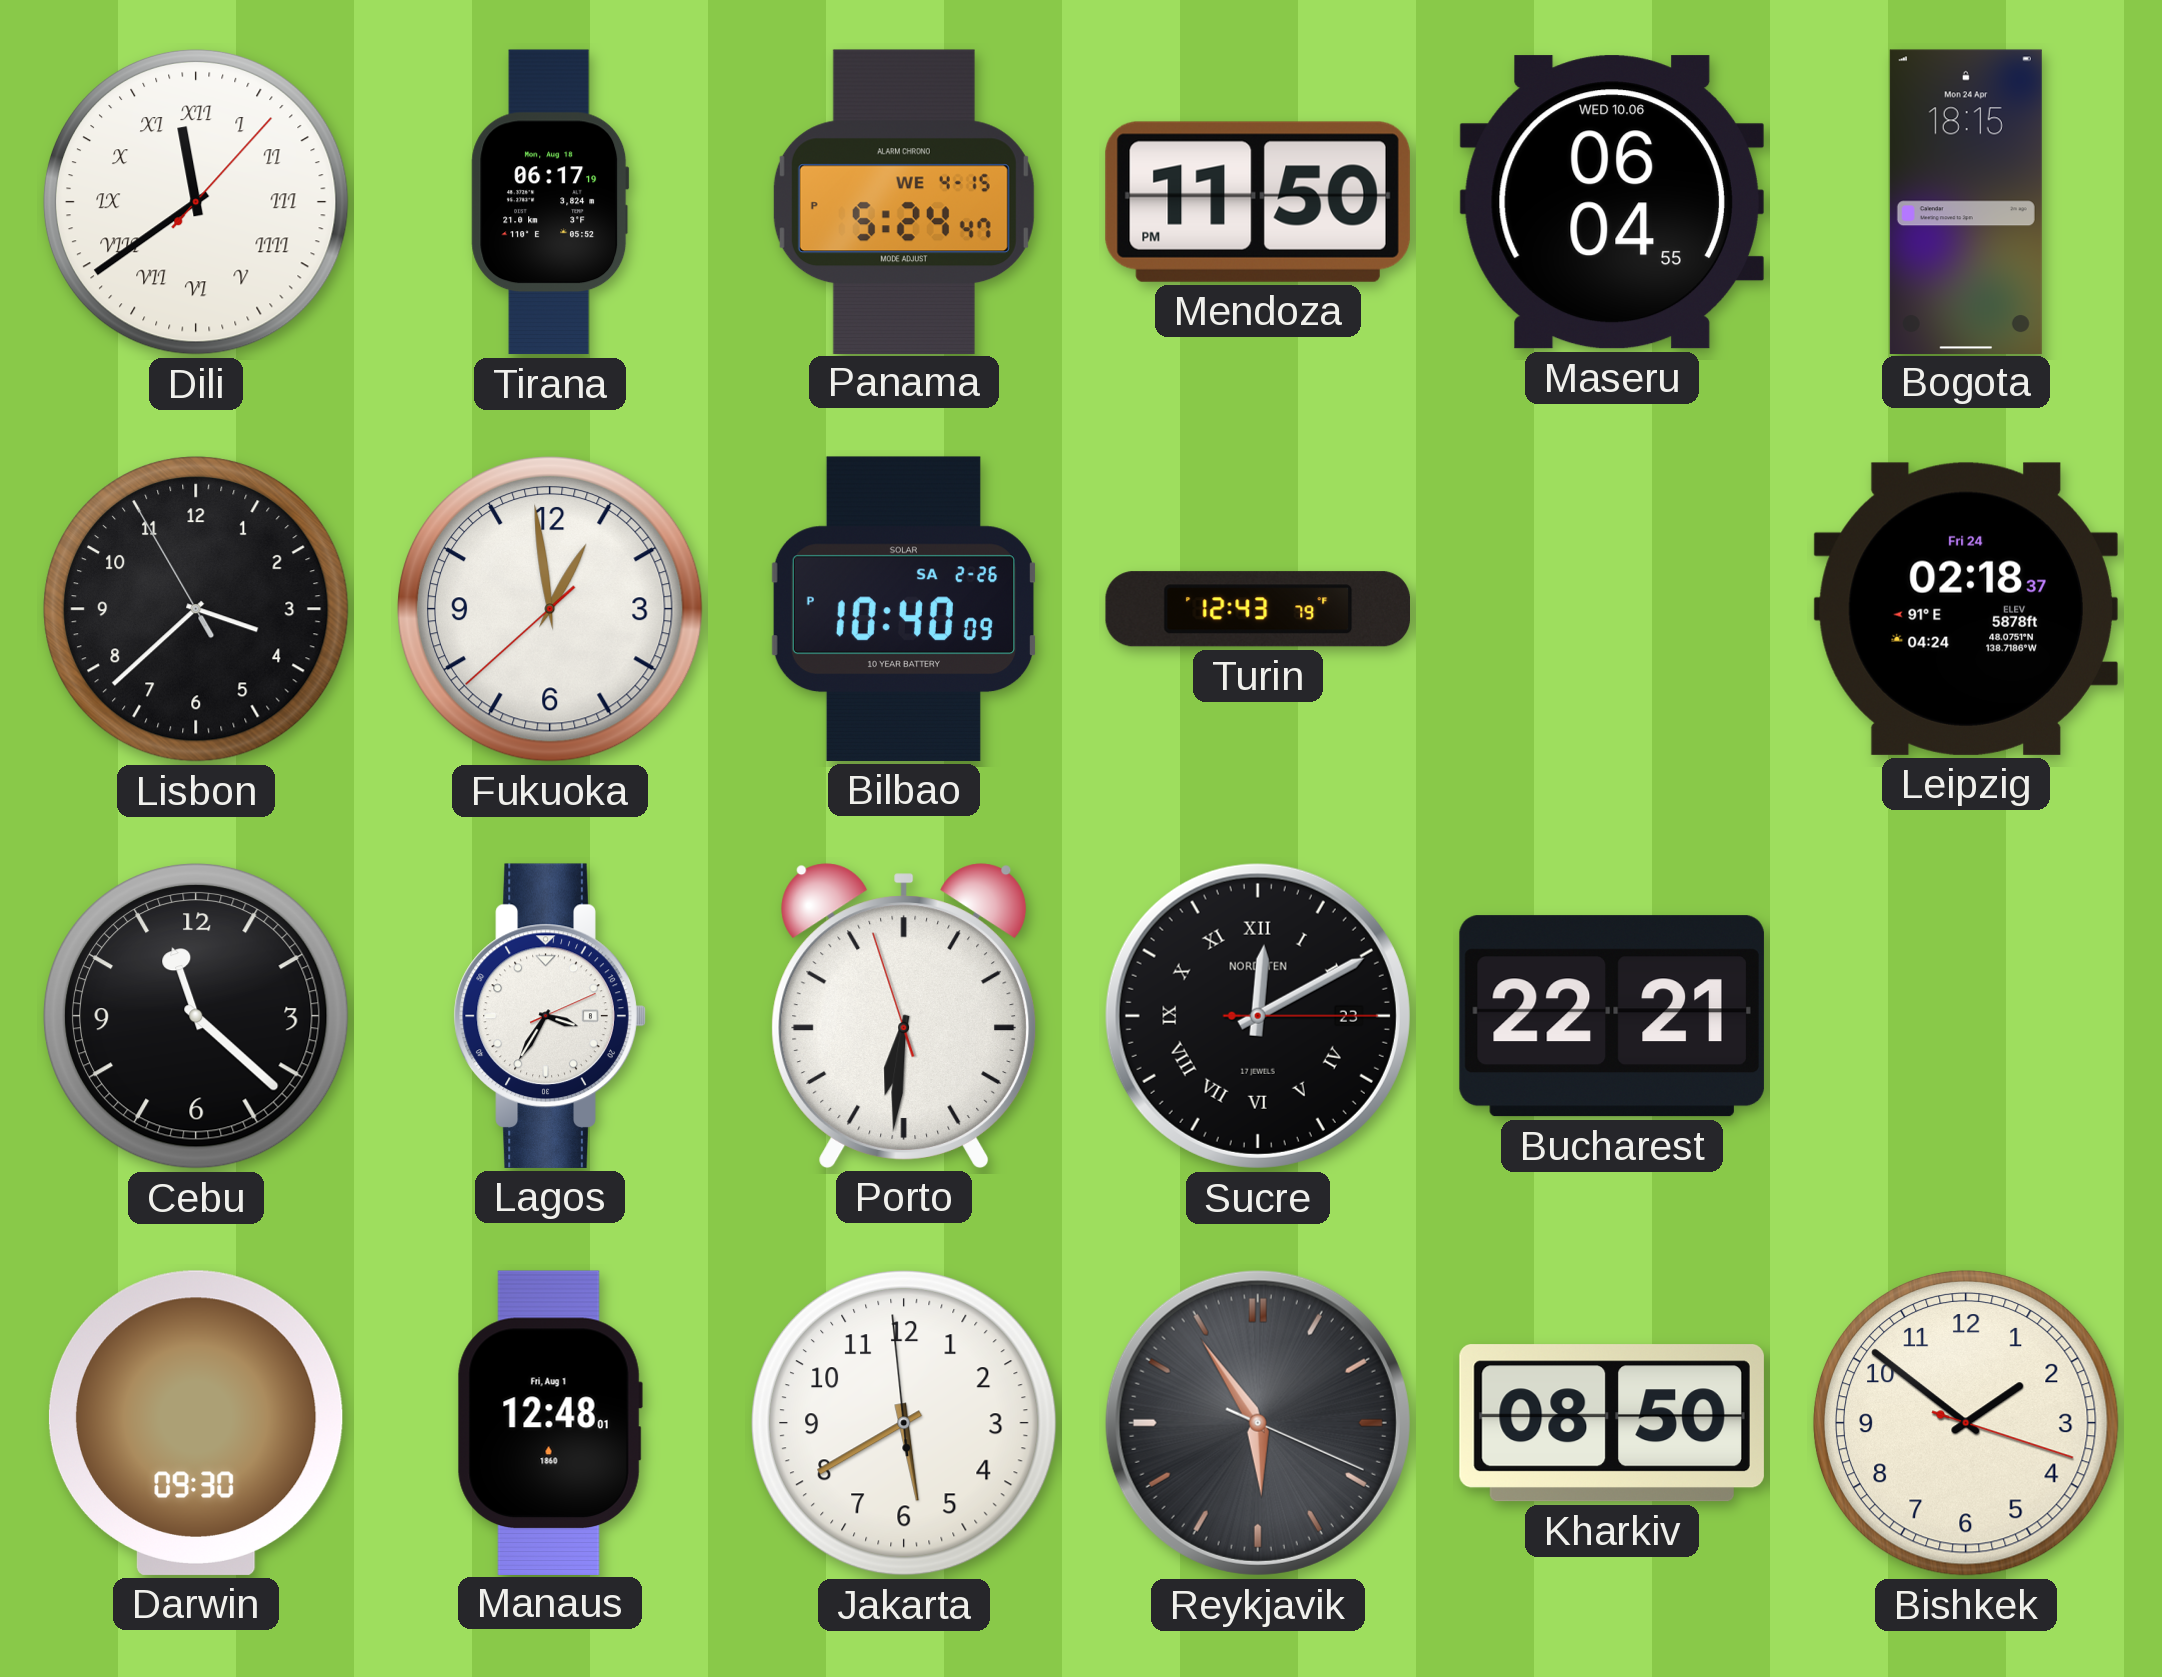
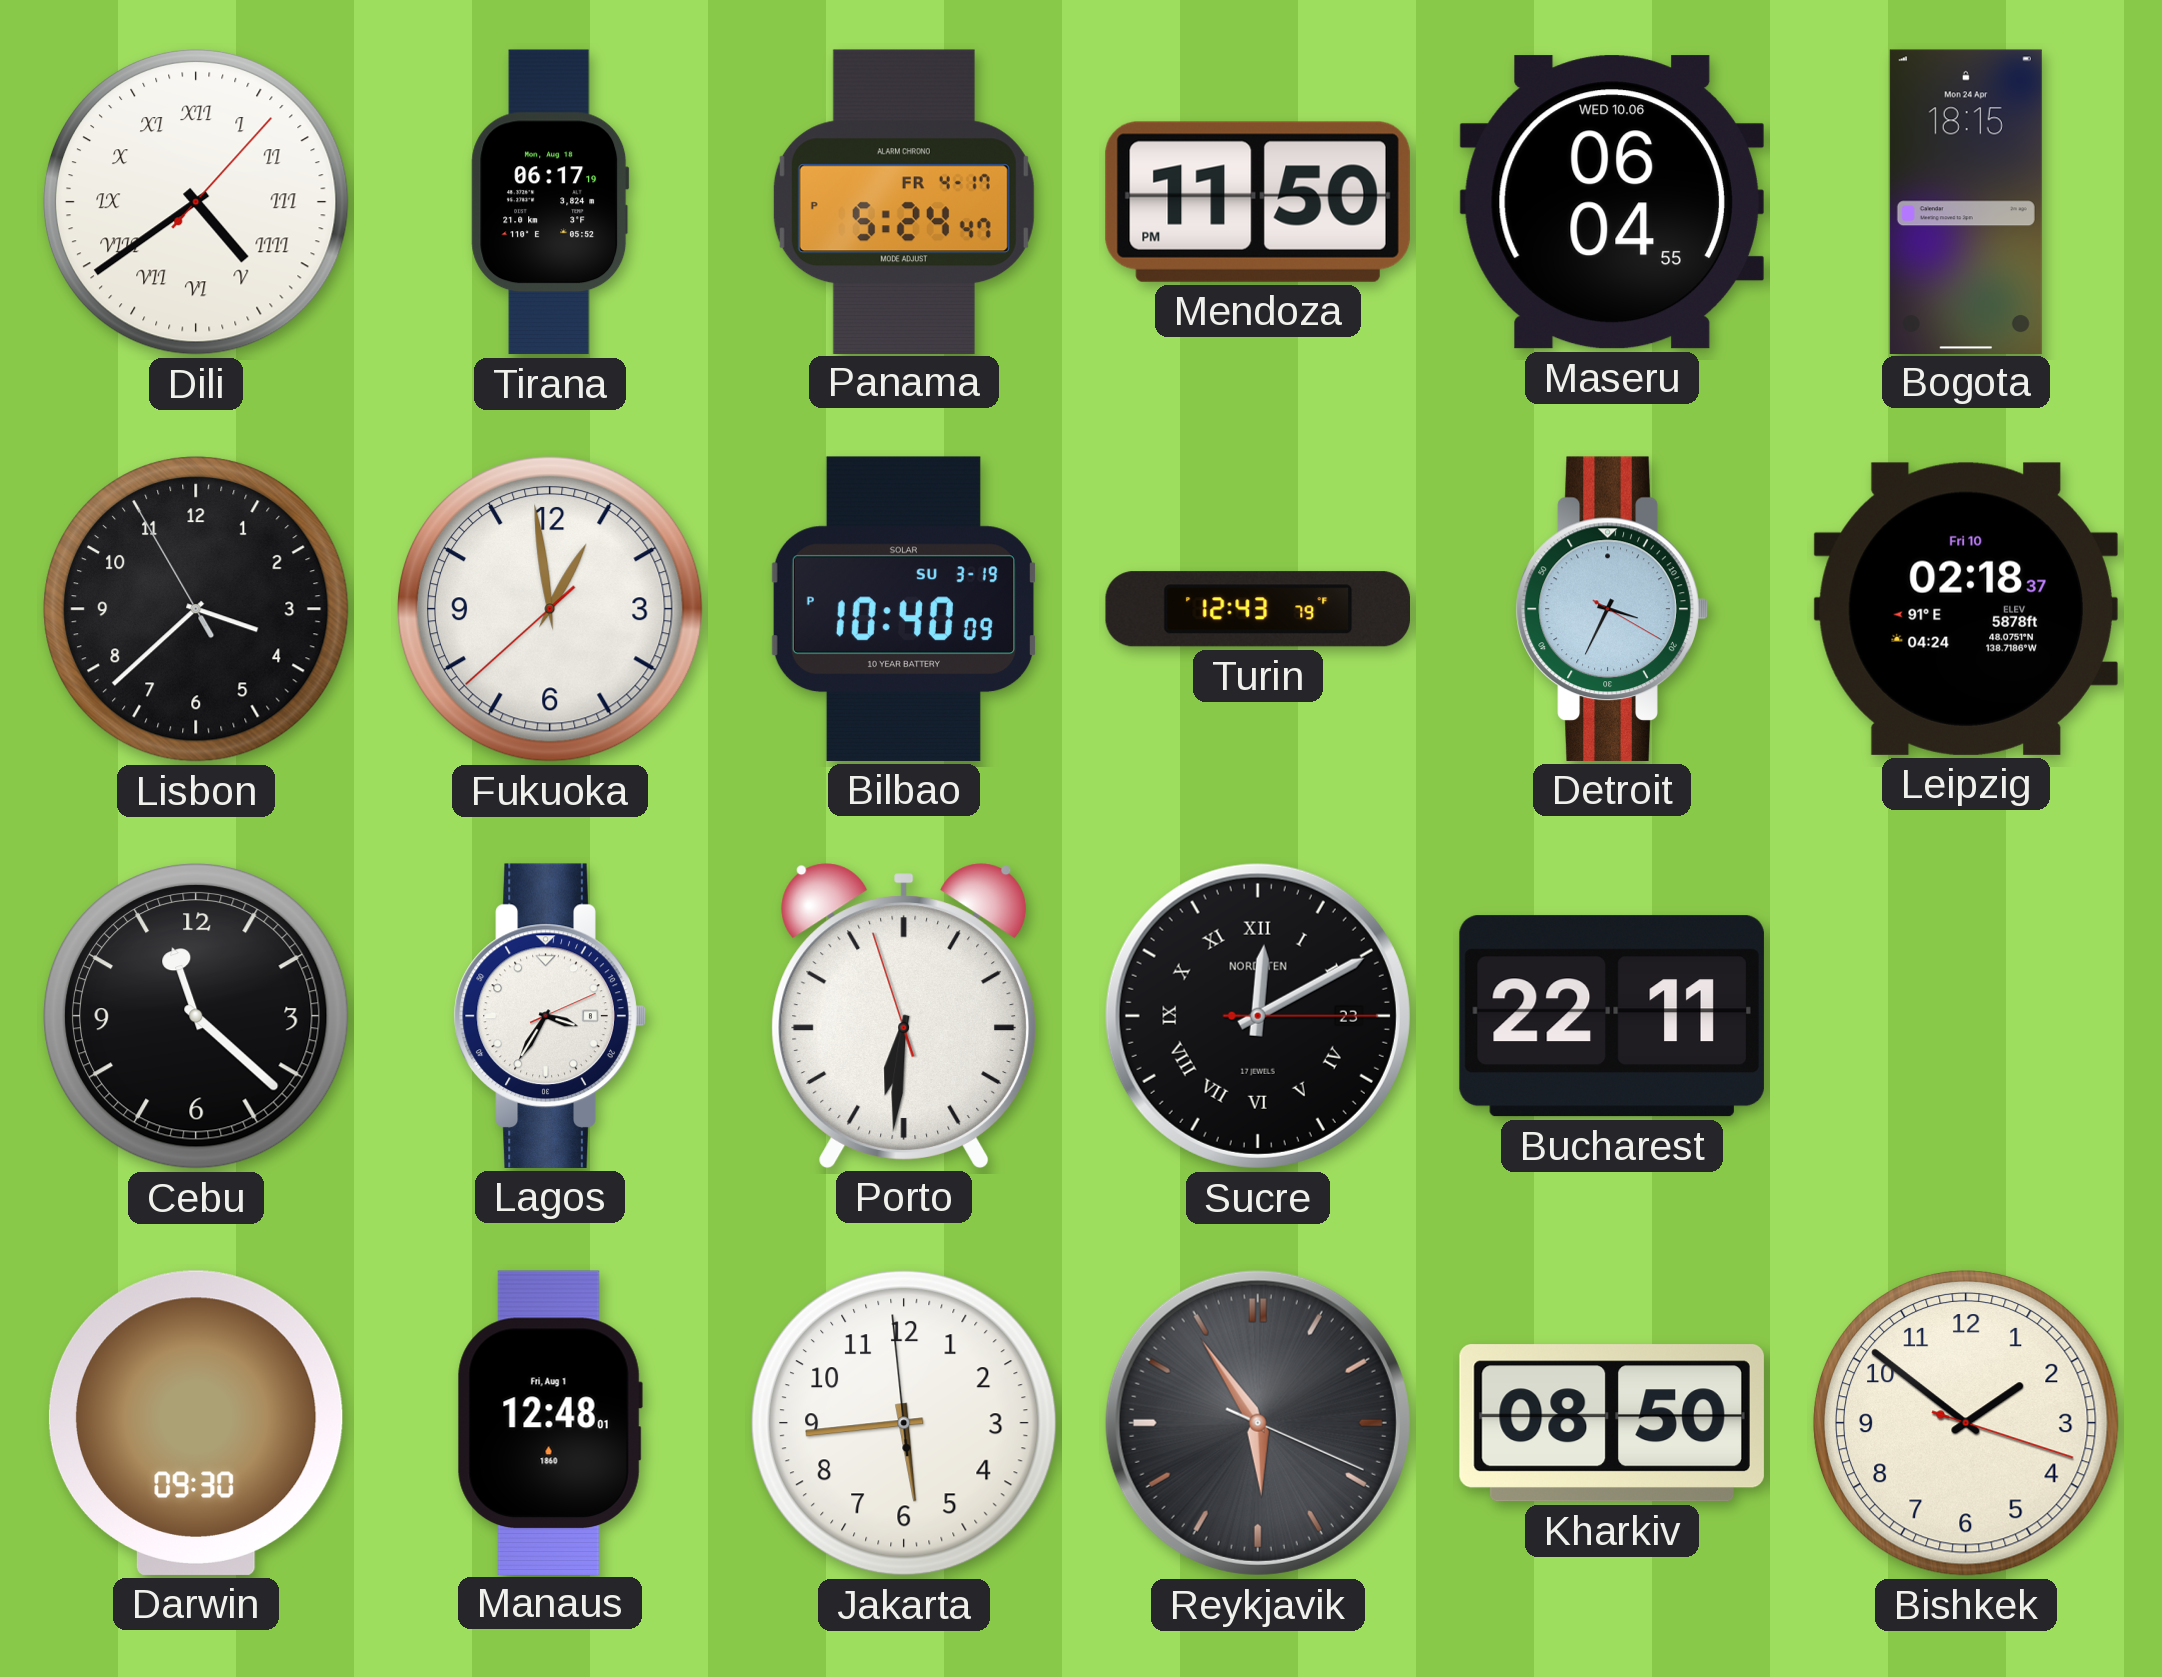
Dili: 11:39 -> 4:39
Panama date: WE 4-15 -> FR 4-17
Bilbao date: SA 2-26 -> SU 3-19
Detroit: none -> 3:34
Leipzig date: Fri 24 -> Fri 10
Bucharest: 22:21 -> 22:11
Jakarta: 5:39 -> 5:43
